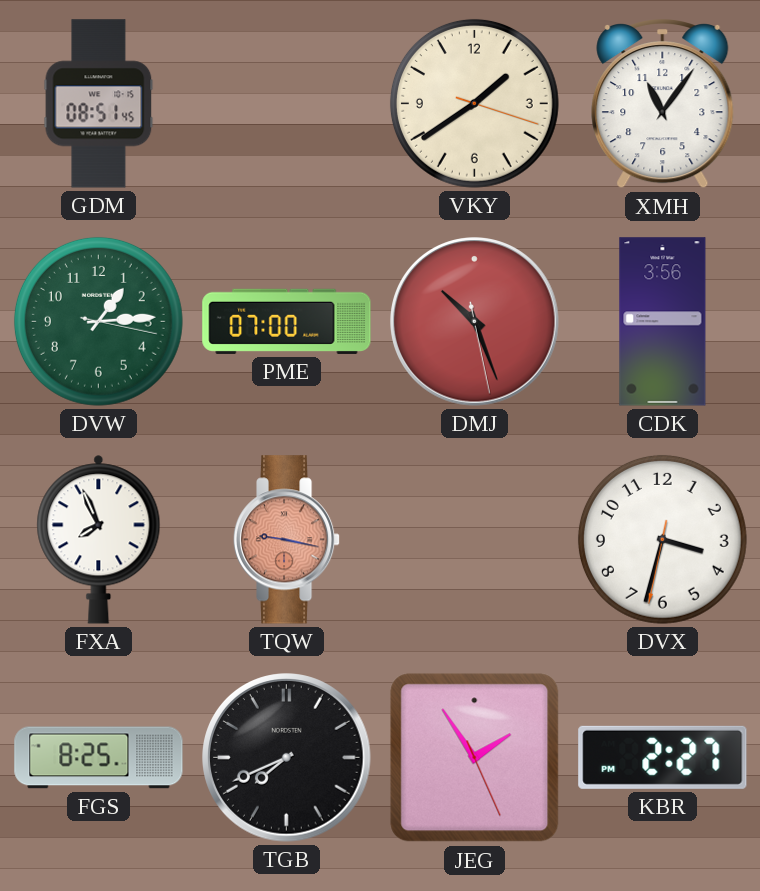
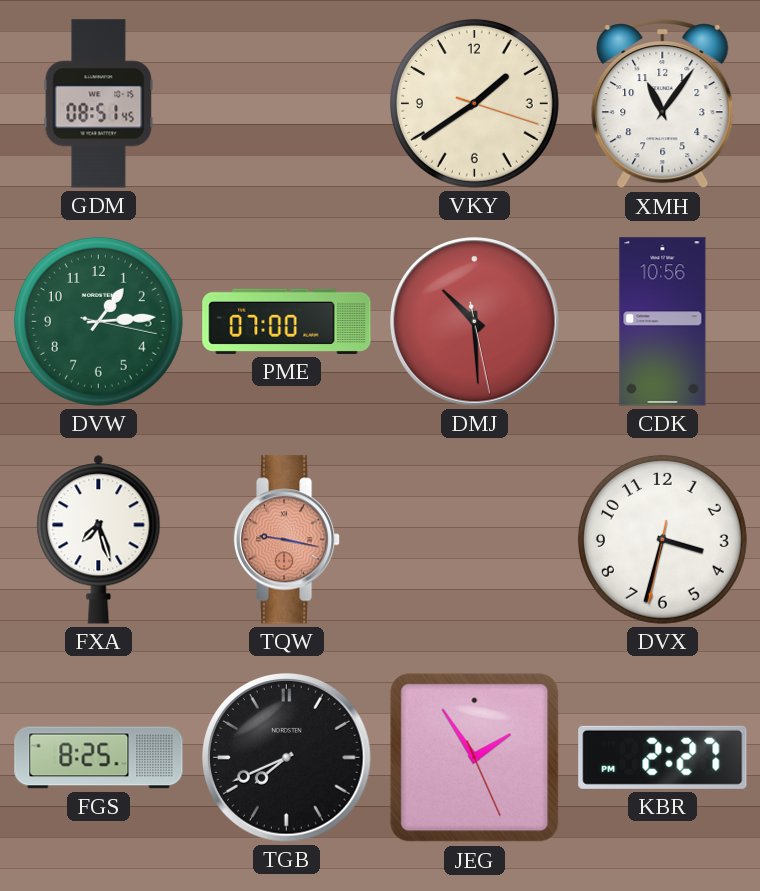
DMJ: 10:26 -> 10:29
CDK: 3:56 -> 10:56
FXA: 7:56 -> 7:27
